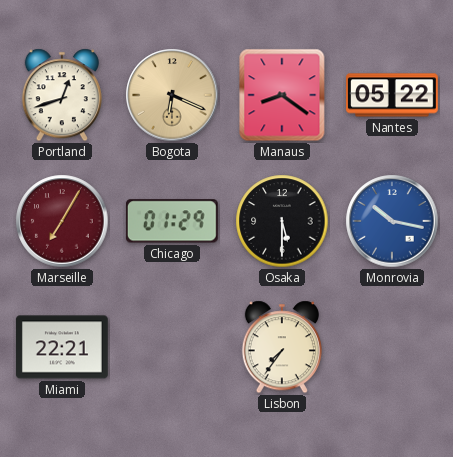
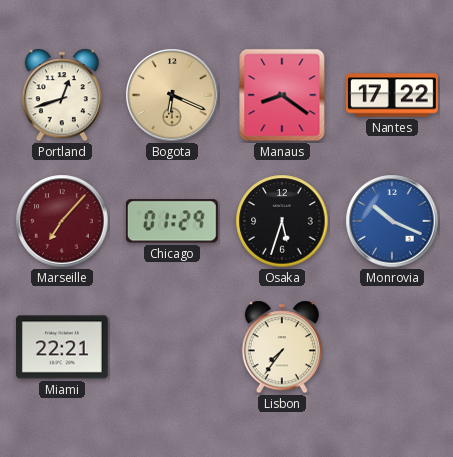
Nantes: 05:22 -> 17:22
Marseille: 7:05 -> 7:07
Osaka: 5:30 -> 5:33
Monrovia: 10:17 -> 10:19
